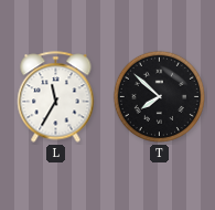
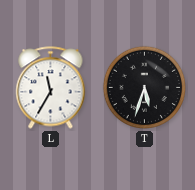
T: 7:52 -> 5:33
